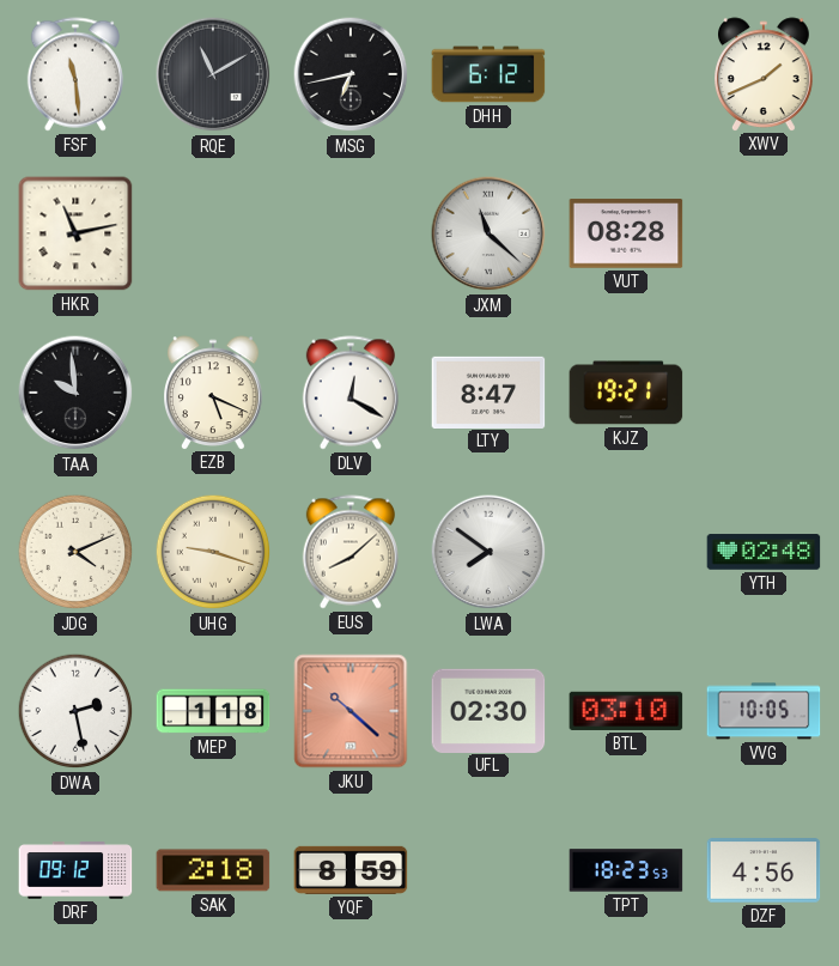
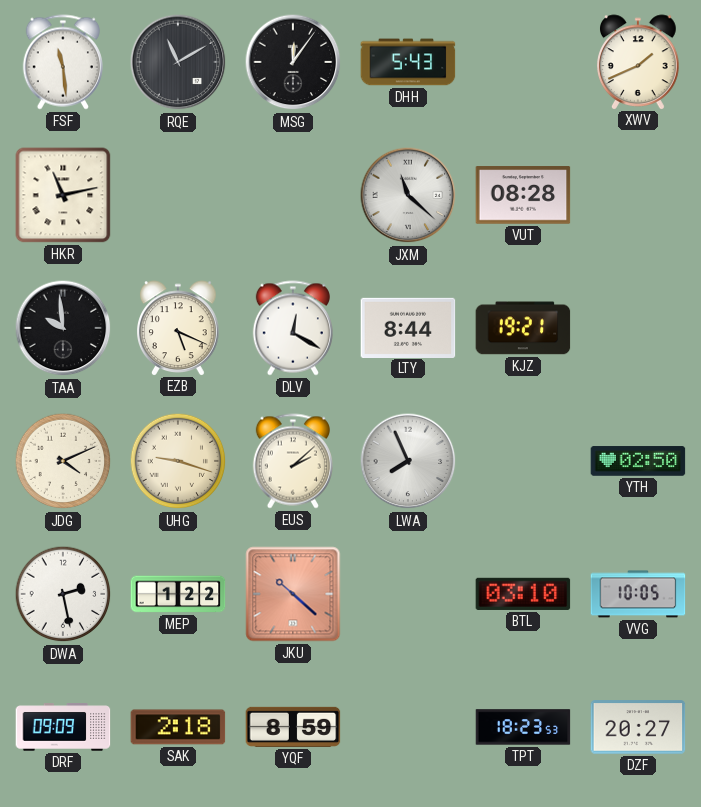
MSG: 6:43 -> 12:06
DHH: 6:12 -> 5:43
LTY: 8:47 -> 8:44
EUS: 8:08 -> 2:08
LWA: 7:51 -> 7:56
YTH: 02:48 -> 02:50
MEP: 1:18 -> 1:22
UFL: 02:30 -> none
DRF: 09:12 -> 09:09
DZF: 4:56 -> 20:27
